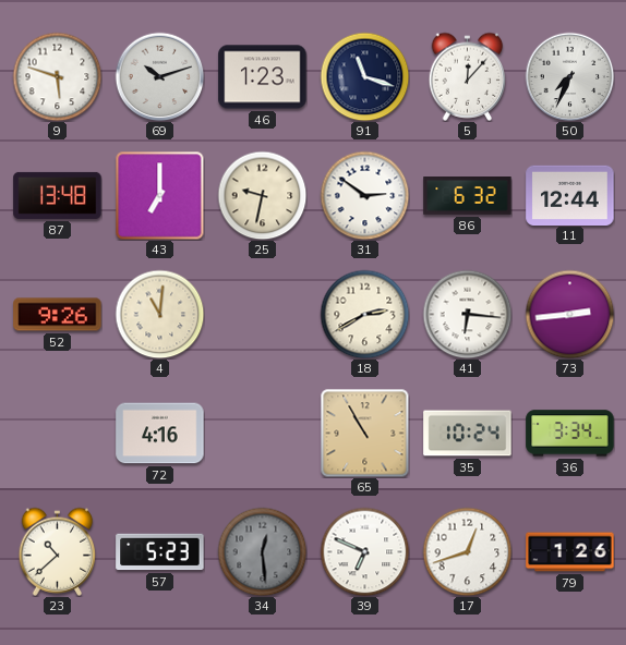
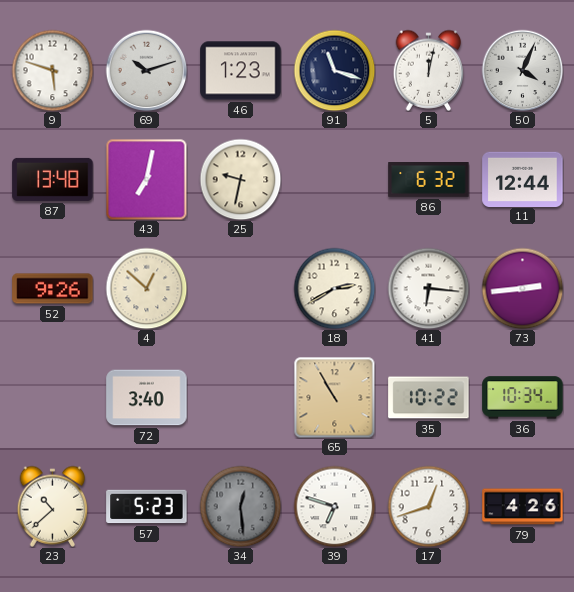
5: 12:07 -> 12:02
50: 7:34 -> 4:04
43: 7:00 -> 7:02
31: 2:51 -> none
4: 11:01 -> 12:52
72: 4:16 -> 3:40
35: 10:24 -> 10:22
36: 3:34 -> 10:34
39: 6:49 -> 6:48
79: 1:26 -> 4:26
